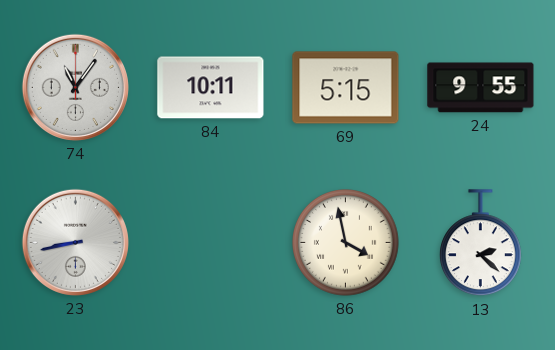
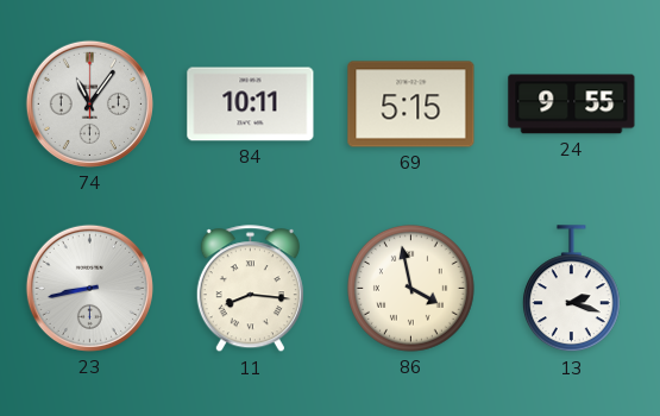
11: none -> 8:16
13: 2:22 -> 2:18
